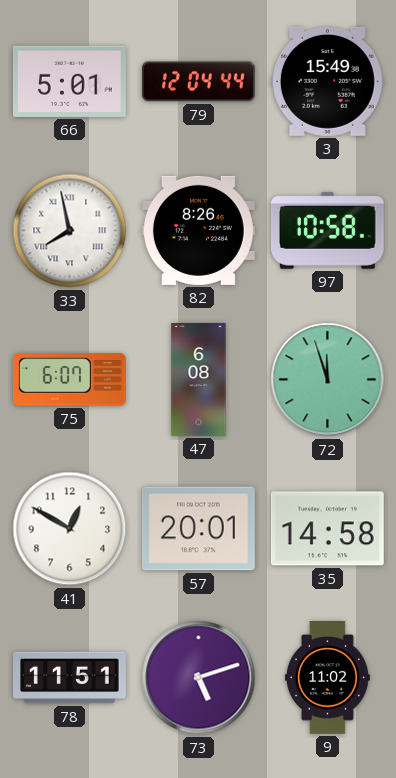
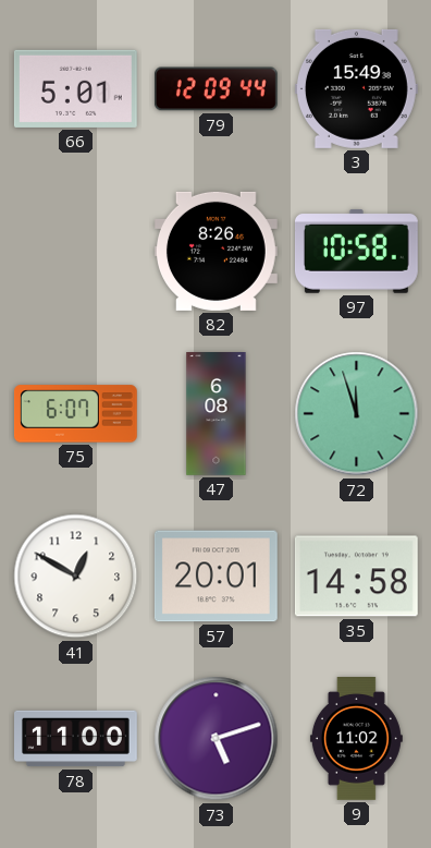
79: 12:04 -> 12:09
33: 7:58 -> none
78: 11:51 -> 11:00
